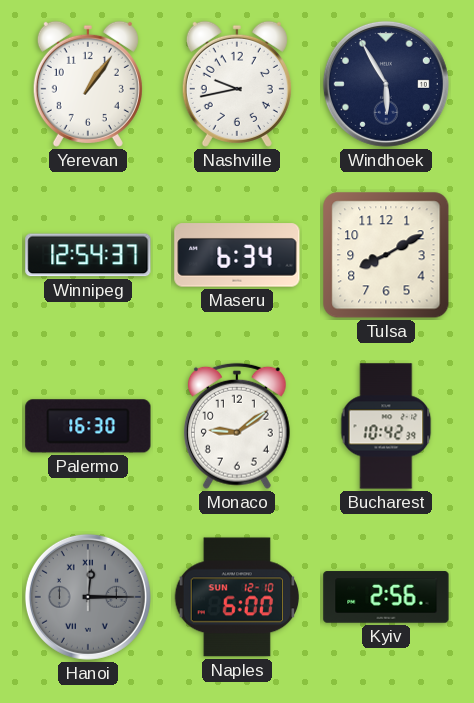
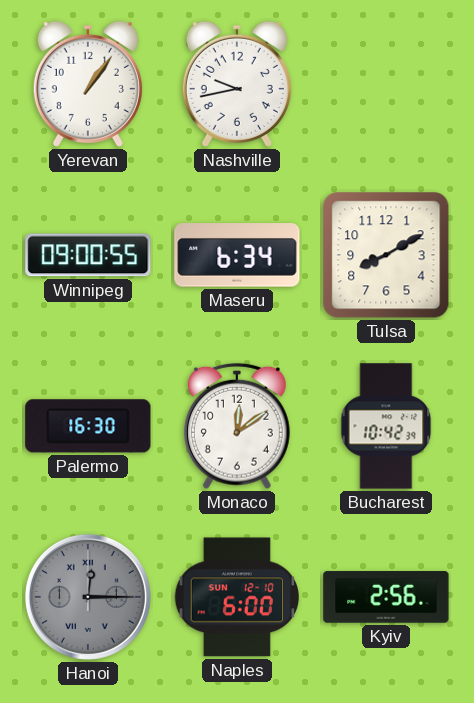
Windhoek: 5:55 -> none
Winnipeg: 12:54 -> 09:00
Monaco: 9:09 -> 12:09
